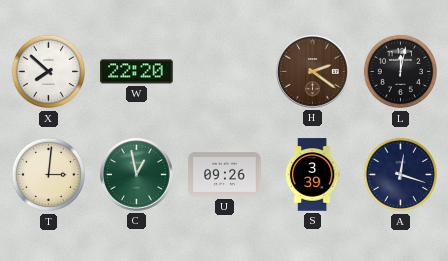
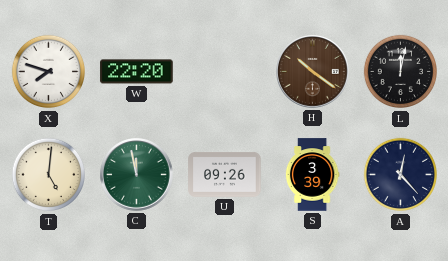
X: 7:52 -> 7:48
H: 2:21 -> 10:21
T: 3:01 -> 5:01
C: 12:58 -> 11:58
A: 12:18 -> 12:23
